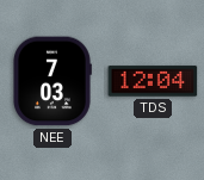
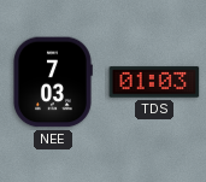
TDS: 12:04 -> 01:03
